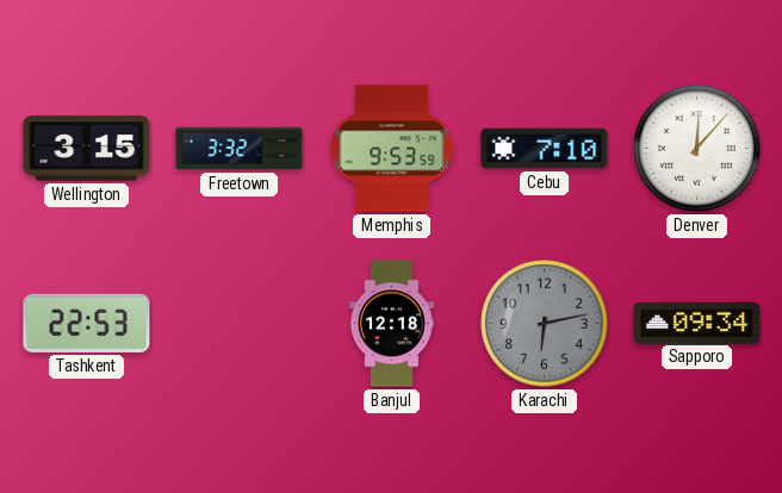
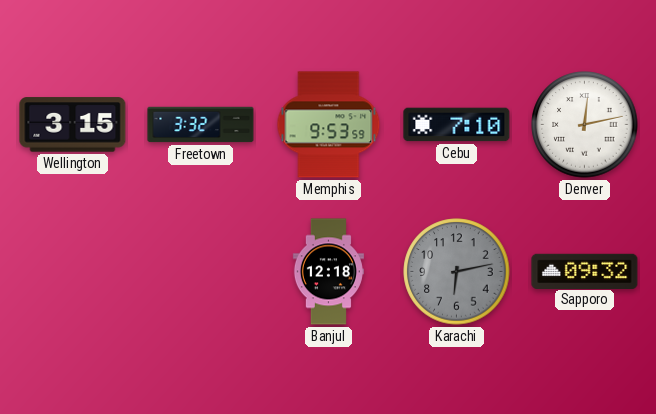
Denver: 12:07 -> 12:13
Tashkent: 22:53 -> none
Sapporo: 09:34 -> 09:32
